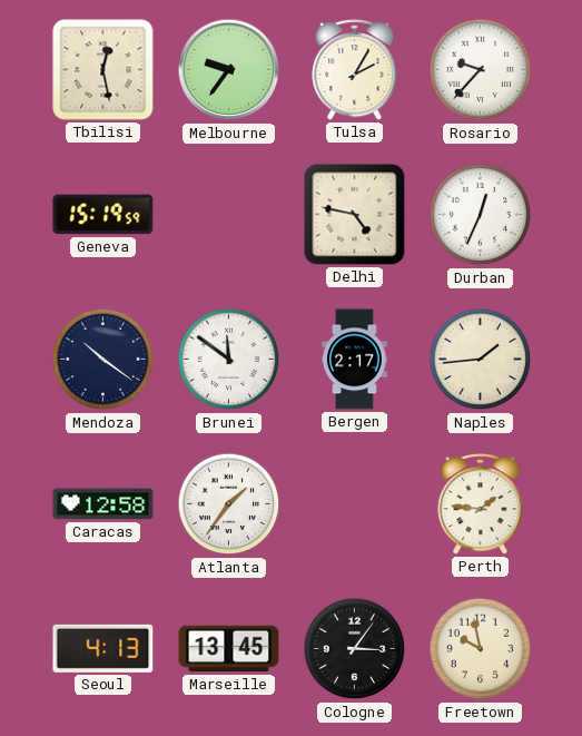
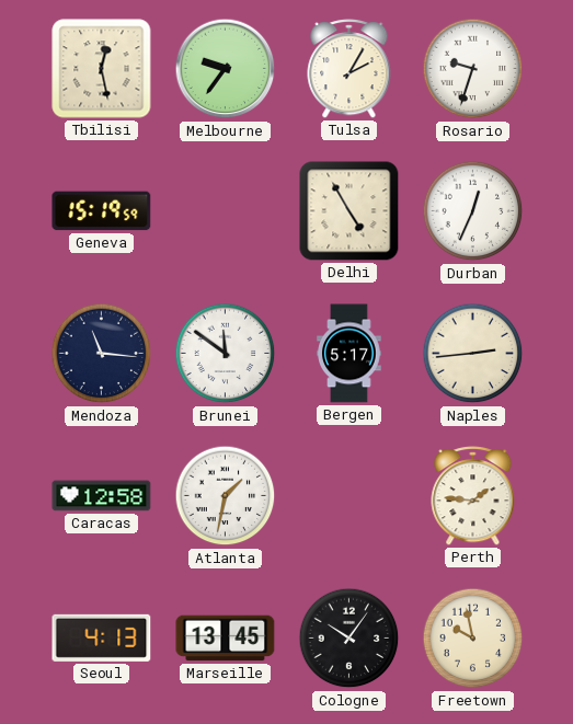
Rosario: 9:37 -> 9:33
Delhi: 4:47 -> 4:55
Mendoza: 10:21 -> 11:16
Bergen: 2:17 -> 5:17
Naples: 1:44 -> 2:44
Atlanta: 1:36 -> 1:32
Cologne: 3:06 -> 10:06
